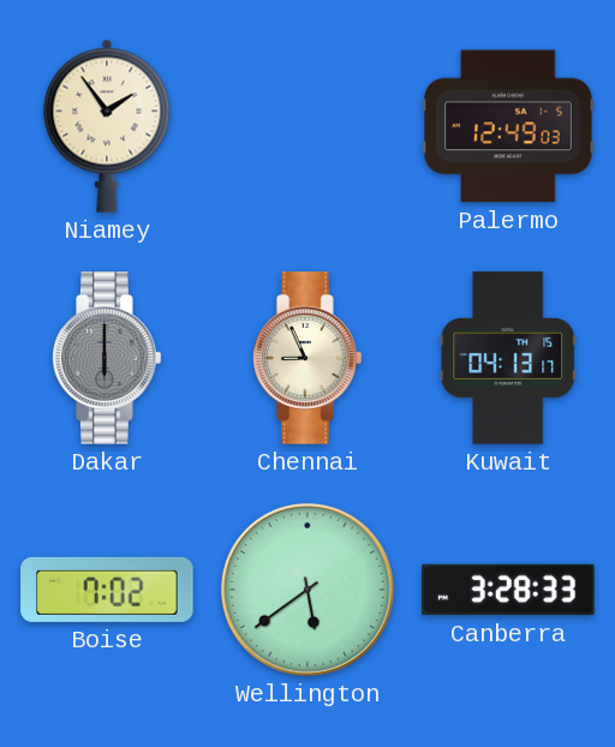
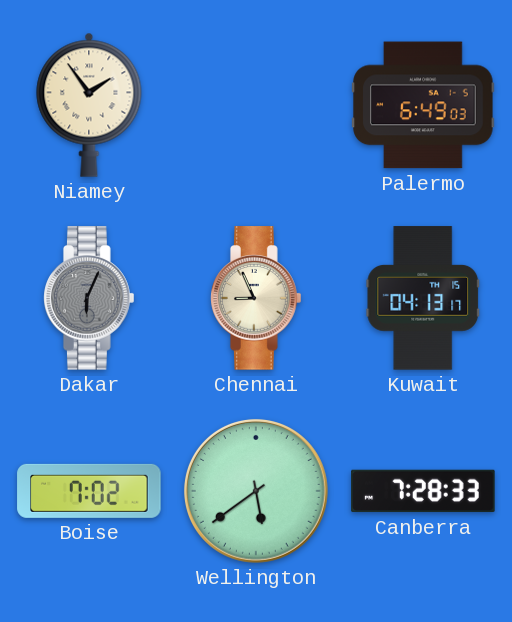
Palermo: 12:49 -> 6:49
Dakar: 6:00 -> 6:04
Canberra: 3:28 -> 7:28
